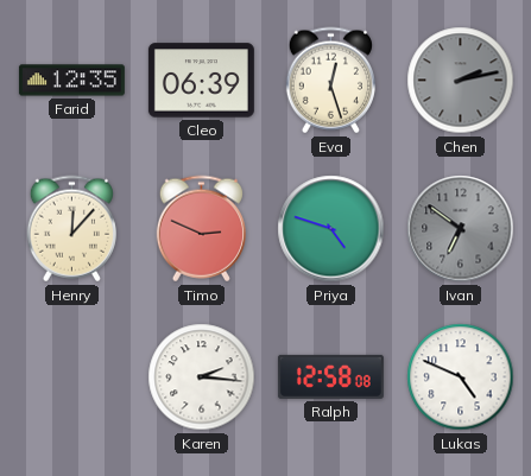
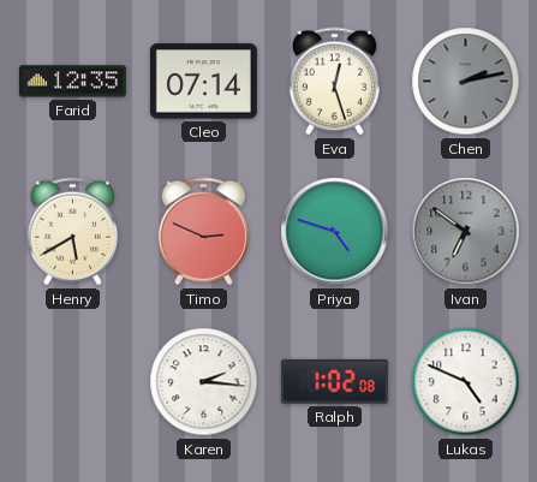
Cleo: 06:39 -> 07:14
Henry: 12:07 -> 5:40
Ralph: 12:58 -> 1:02
